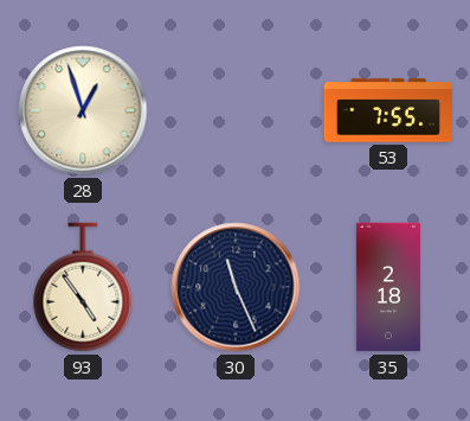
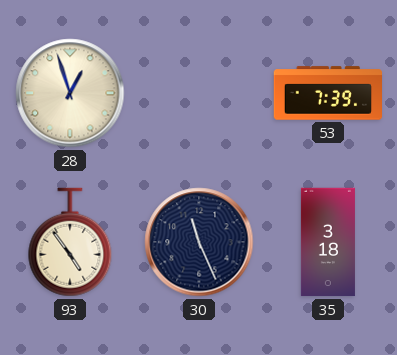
53: 7:55 -> 7:39
35: 2:18 -> 3:18
